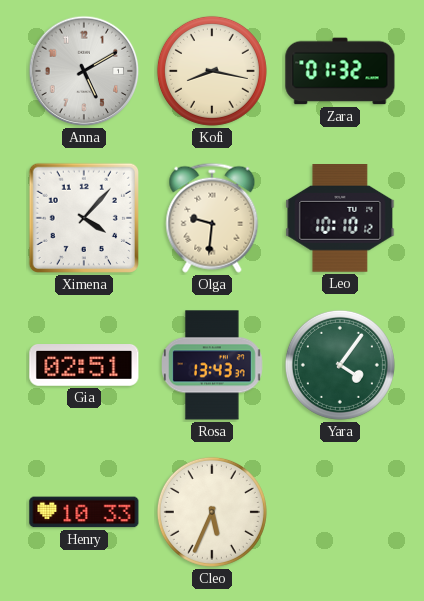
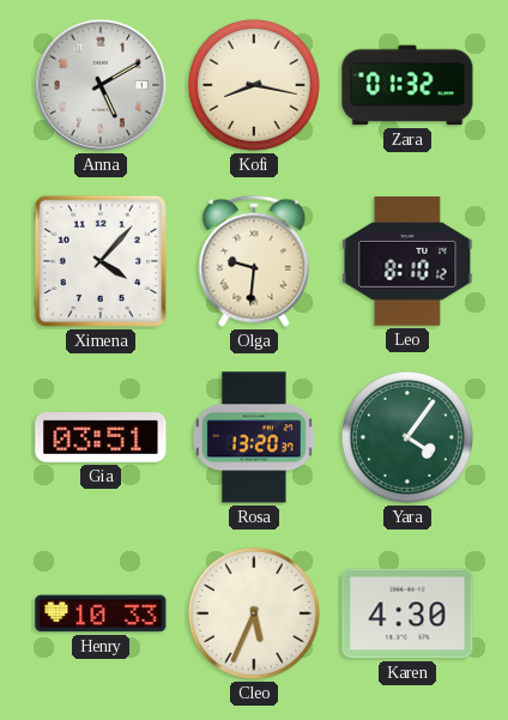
Leo: 10:10 -> 8:10
Gia: 02:51 -> 03:51
Rosa: 13:43 -> 13:20
Karen: none -> 4:30
